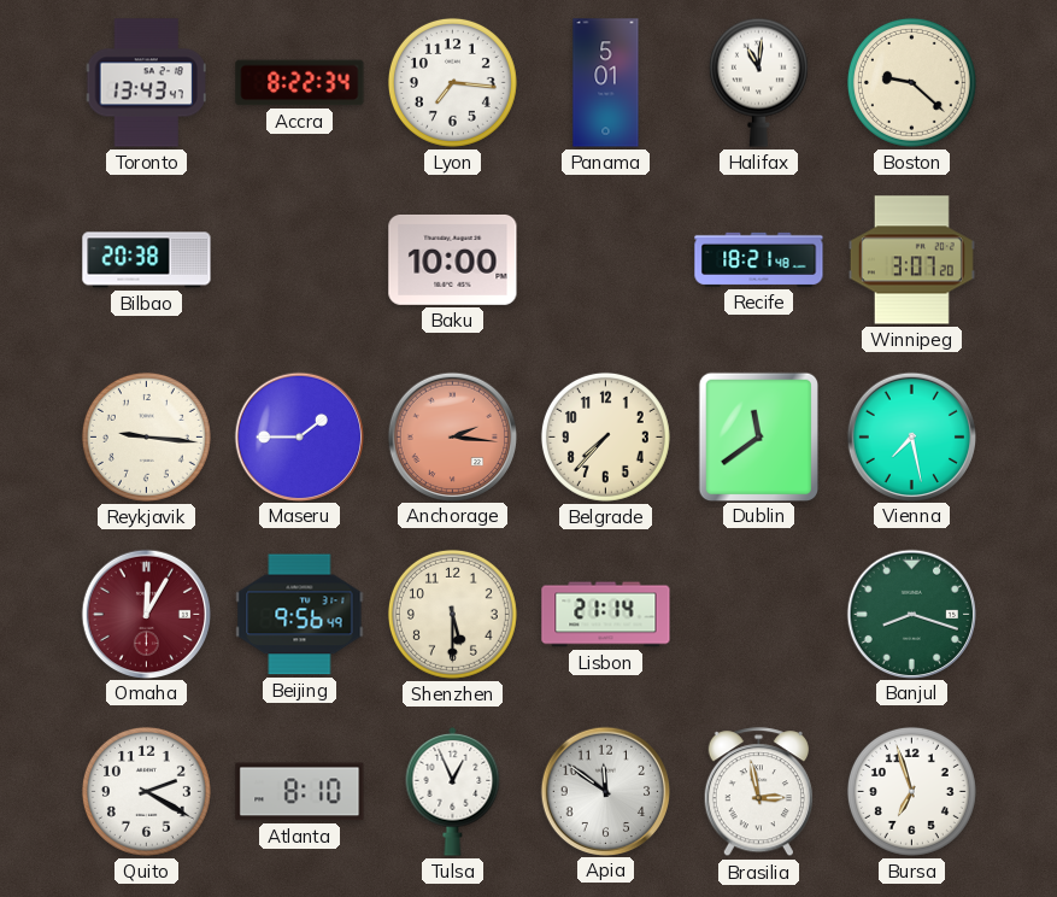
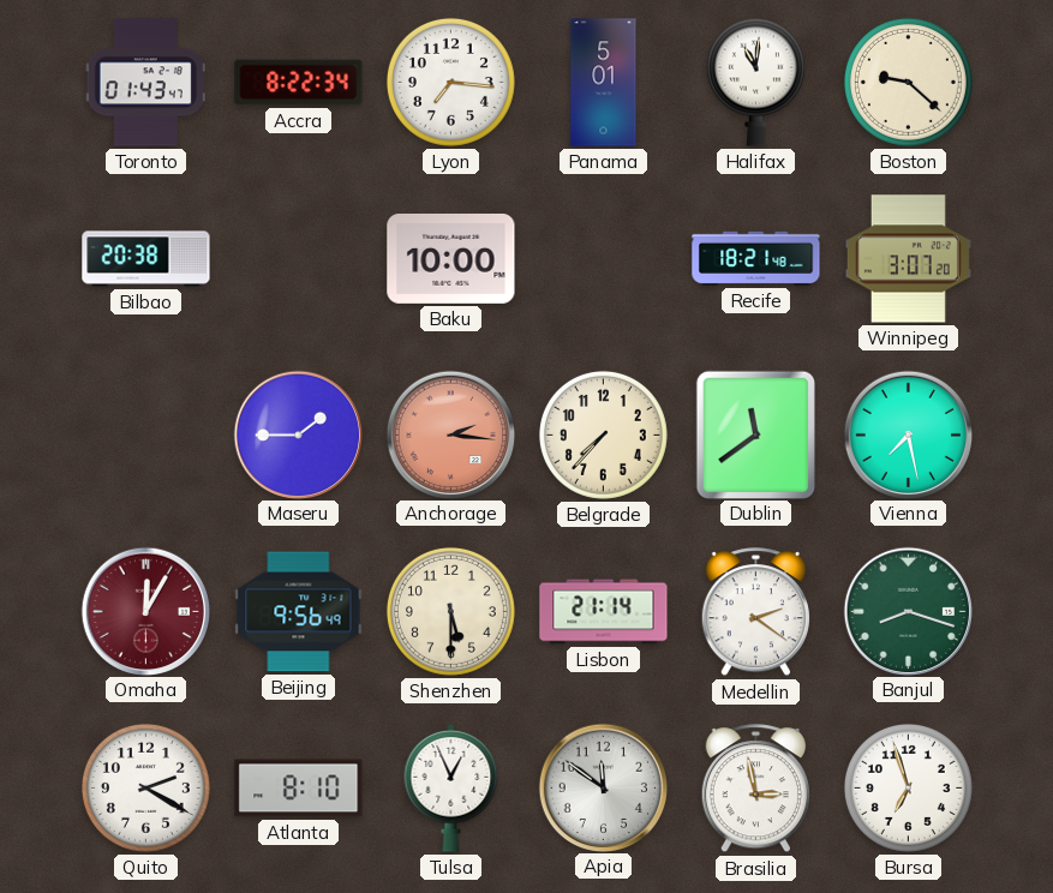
Toronto: 13:43 -> 01:43
Reykjavik: 9:16 -> none
Medellin: none -> 2:21
